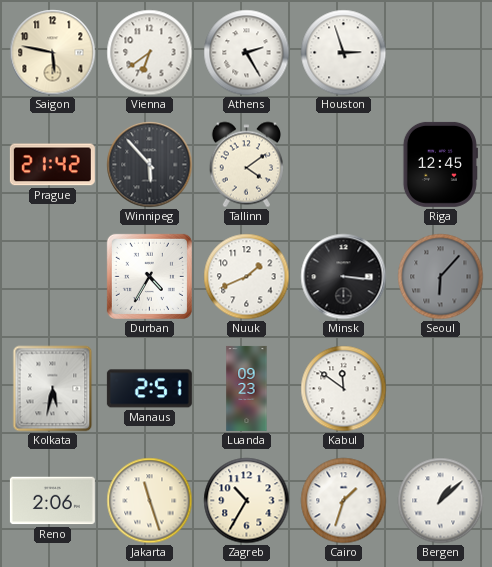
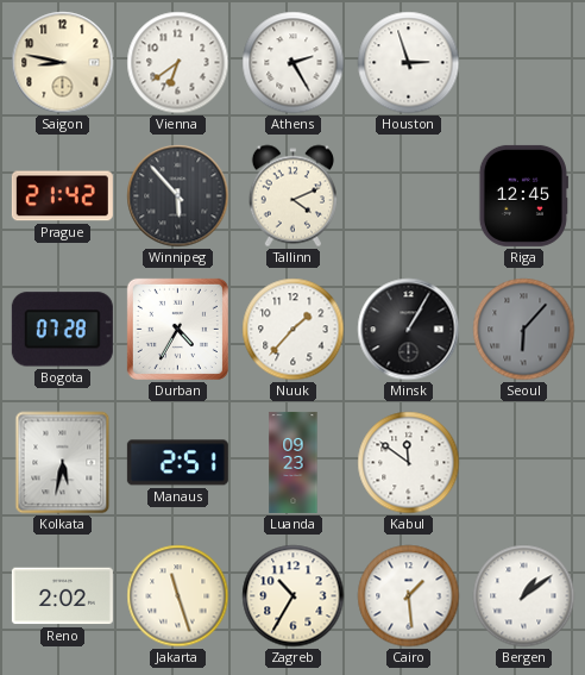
Saigon: 5:47 -> 8:47
Tallinn: 4:09 -> 4:11
Bogota: none -> 07:28
Nuuk: 1:41 -> 1:37
Minsk: 3:16 -> 1:05
Reno: 2:06 -> 2:02
Cairo: 1:33 -> 1:29
Bergen: 1:08 -> 1:09
